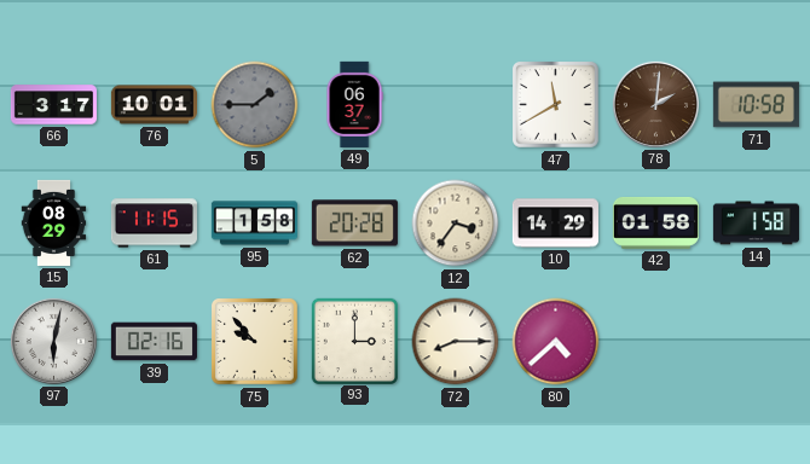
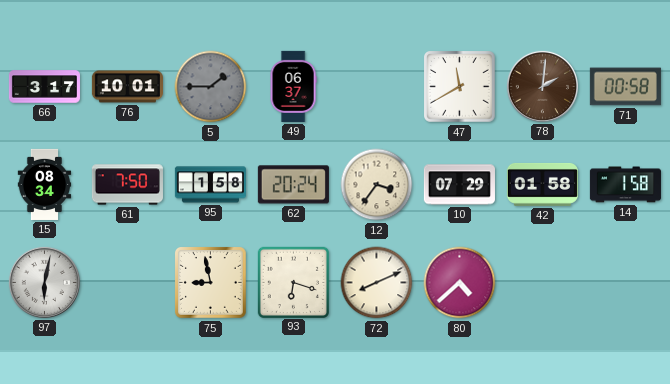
71: 10:58 -> 00:58
15: 08:29 -> 08:34
61: 11:15 -> 7:50
62: 20:28 -> 20:24
10: 14:29 -> 07:29
39: 02:16 -> none
75: 9:53 -> 8:58
93: 3:00 -> 6:18
72: 8:15 -> 8:11
